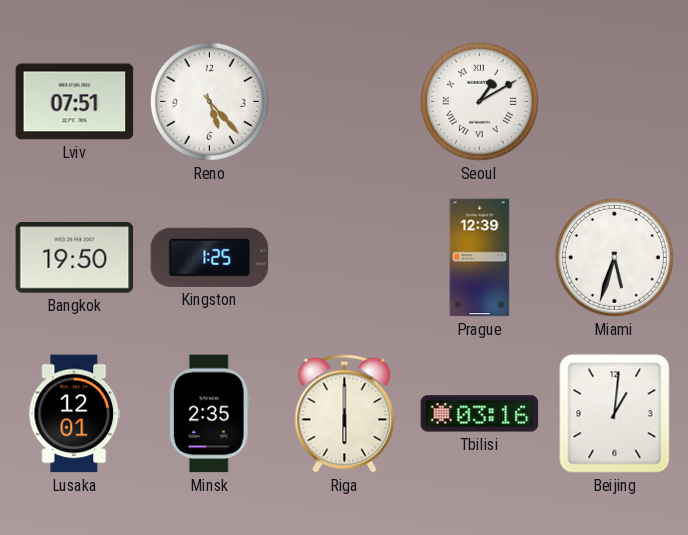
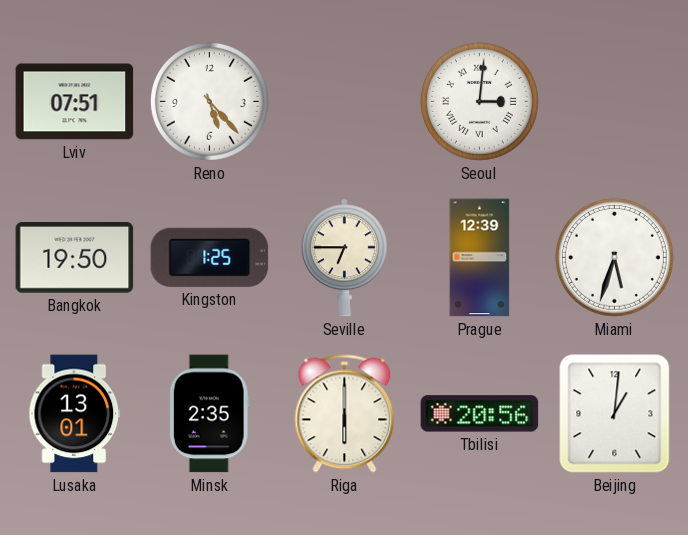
Seoul: 1:10 -> 3:01
Seville: none -> 6:45
Lusaka: 12:01 -> 13:01
Tbilisi: 03:16 -> 20:56
